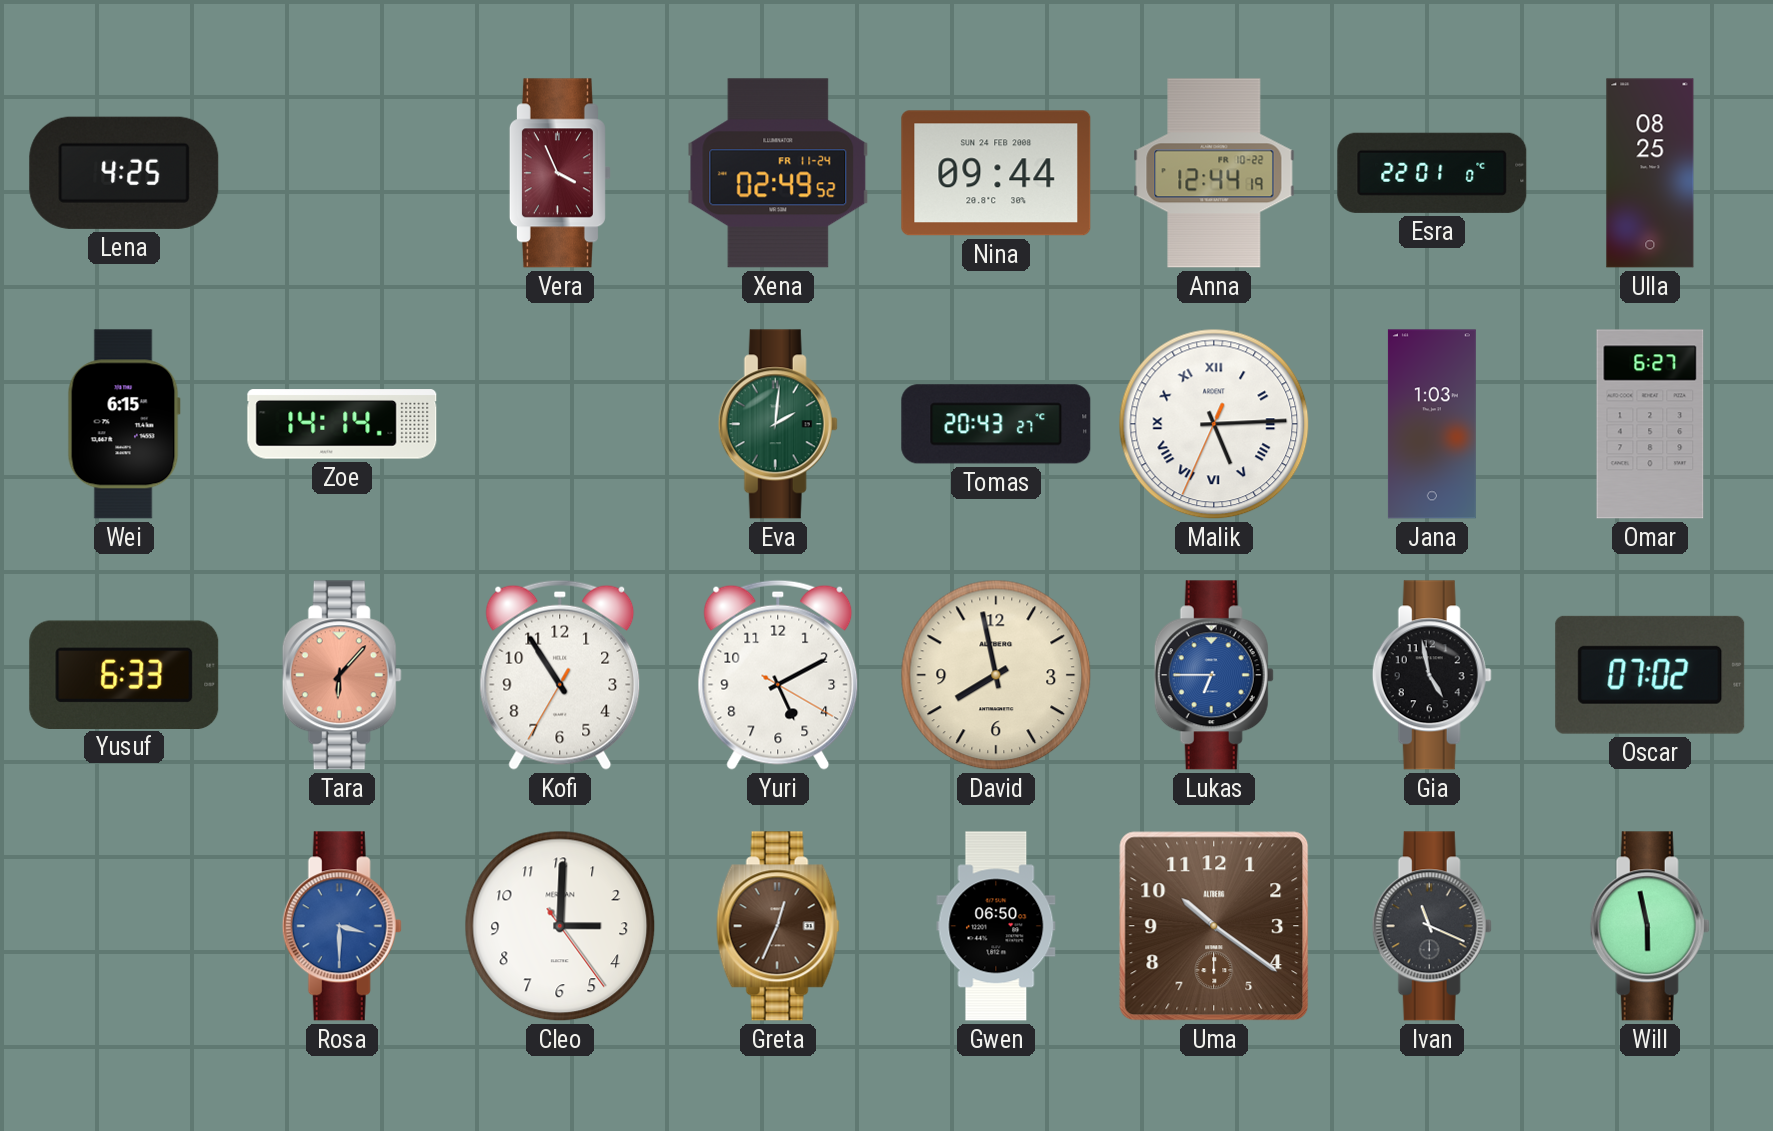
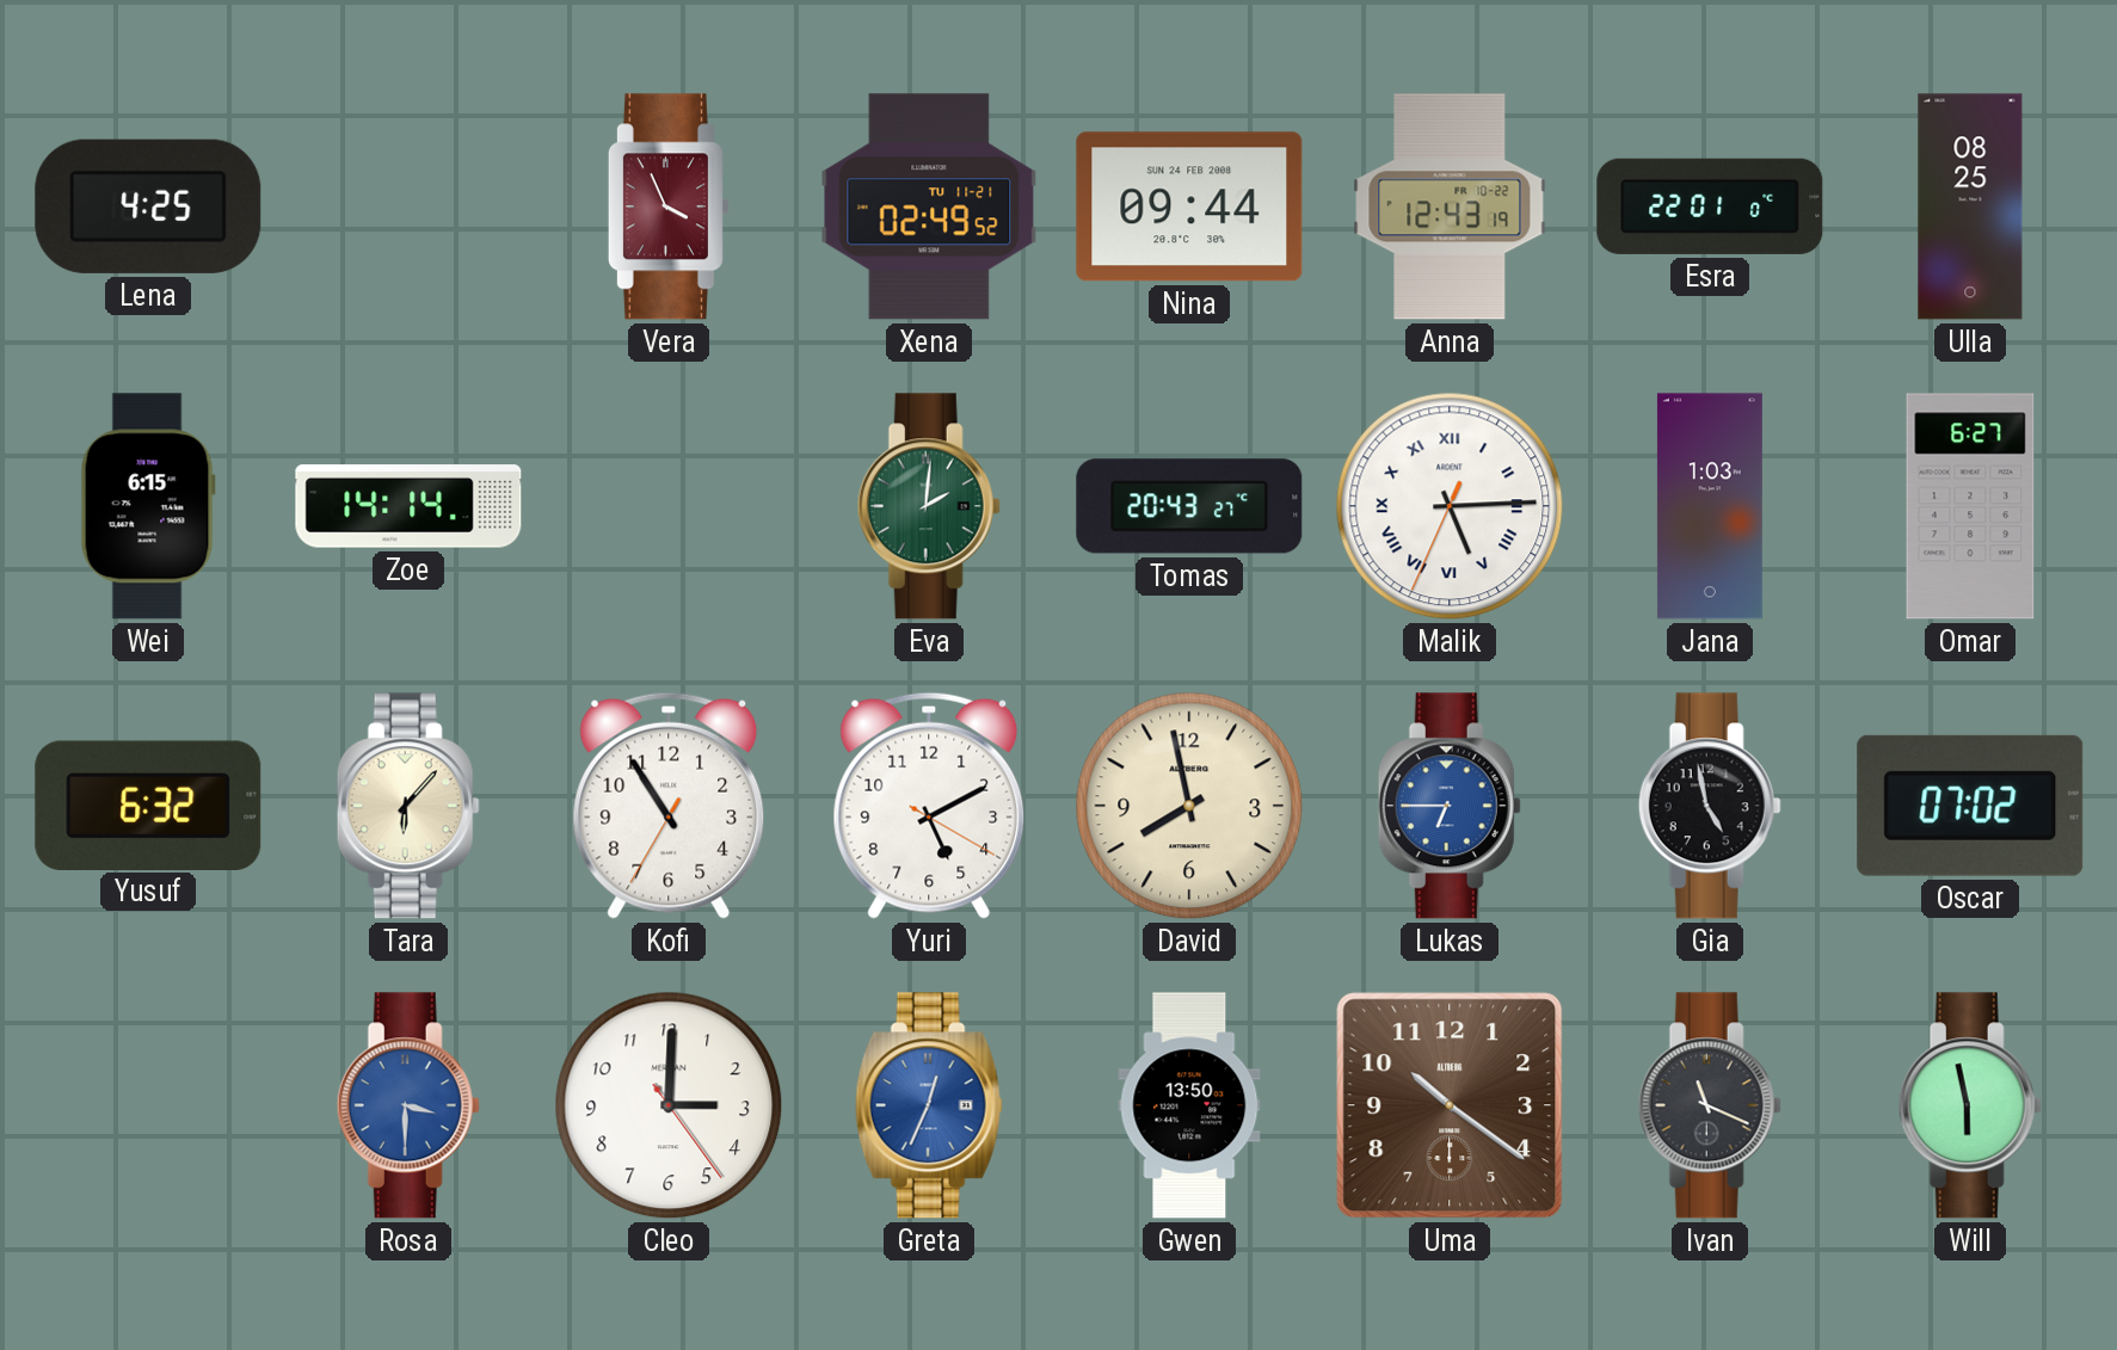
Xena date: FR 11-24 -> TU 11-21
Anna: 12:44 -> 12:43
Yusuf: 6:33 -> 6:32
Tara dial: salmon -> cream
Greta dial: brown -> blue
Gwen: 06:50 -> 13:50
